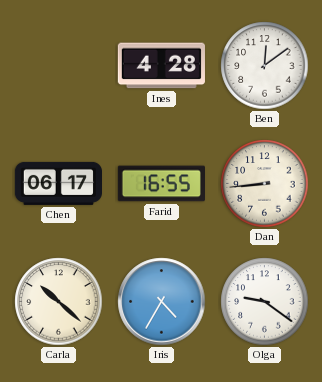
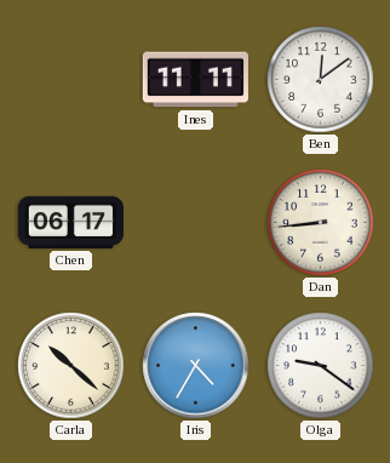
Ines: 4:28 -> 11:11
Farid: 16:55 -> none
